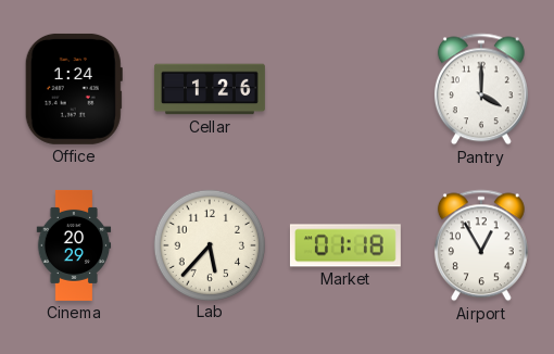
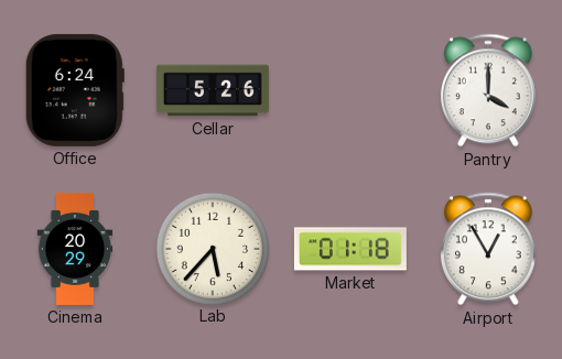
Office: 1:24 -> 6:24
Cellar: 1:26 -> 5:26
